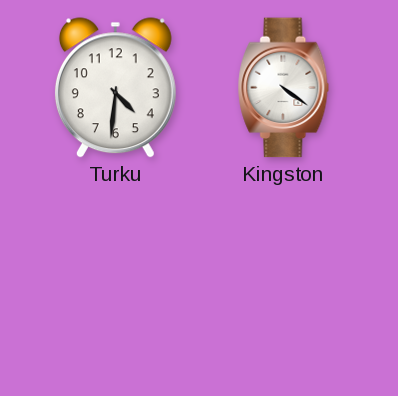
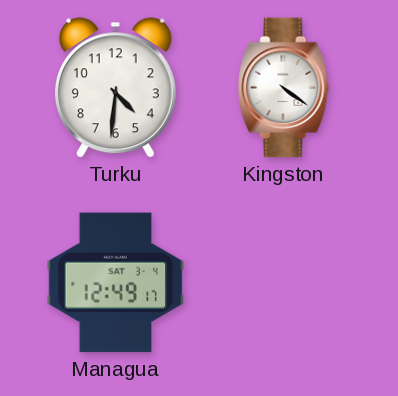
Managua: none -> 12:49
